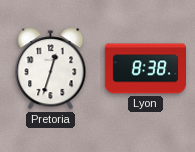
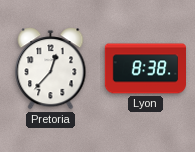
Pretoria: 12:33 -> 12:37
